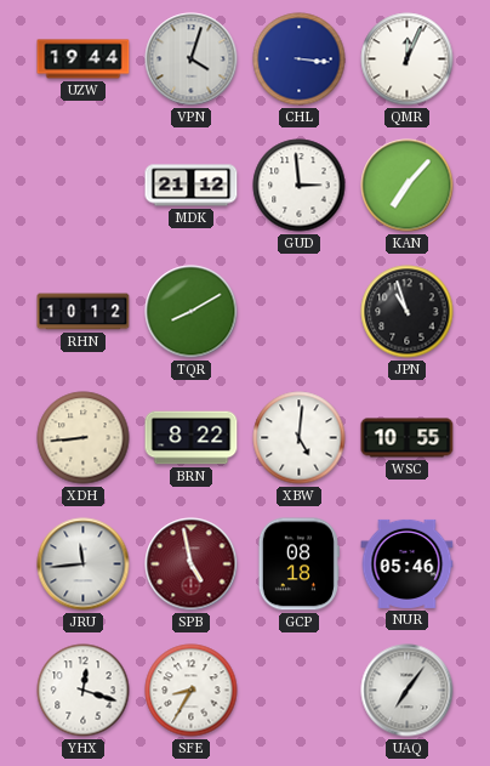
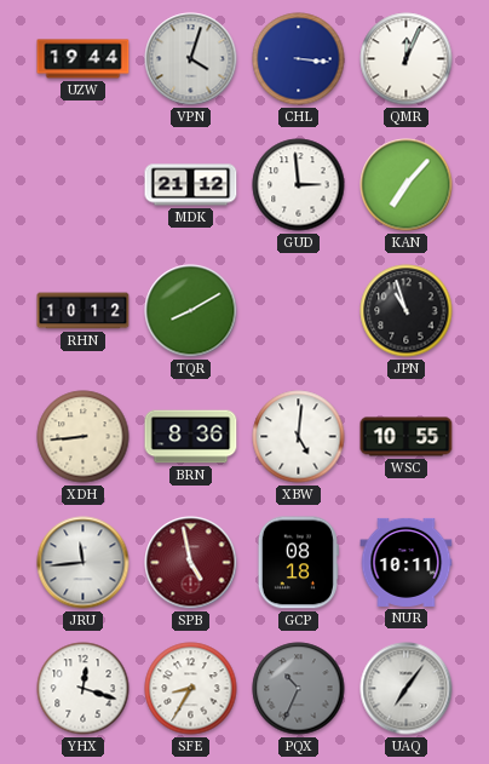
BRN: 8:22 -> 8:36
NUR: 05:46 -> 10:11
PQX: none -> 10:34
